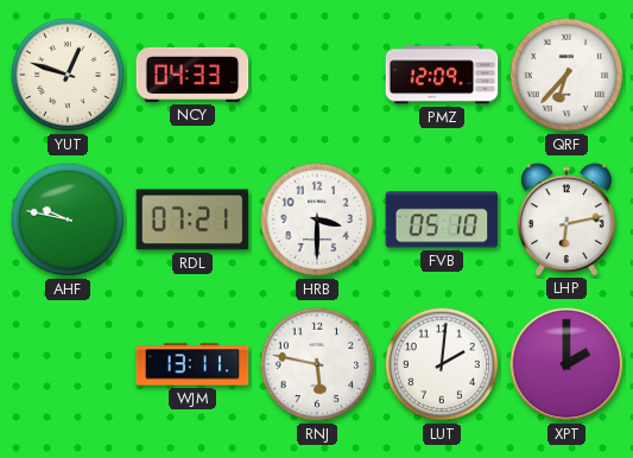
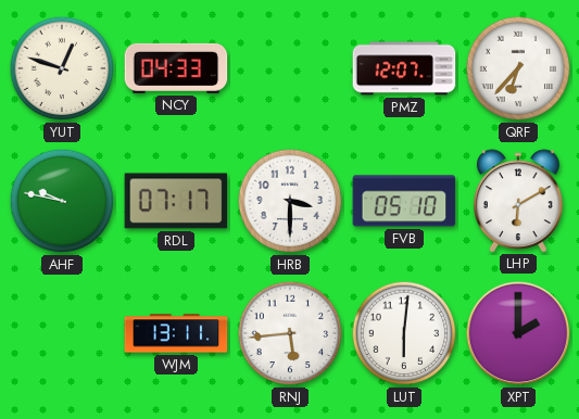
PMZ: 12:09 -> 12:07
RDL: 07:21 -> 07:17
LHP: 6:13 -> 6:10
RNJ: 5:47 -> 5:44
LUT: 2:01 -> 6:01
